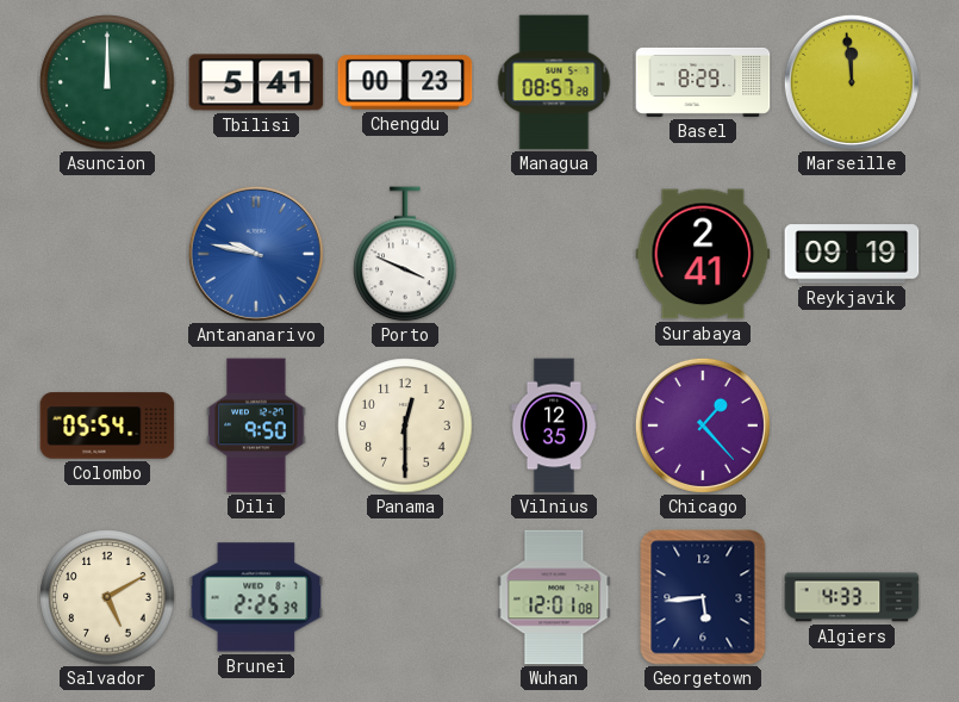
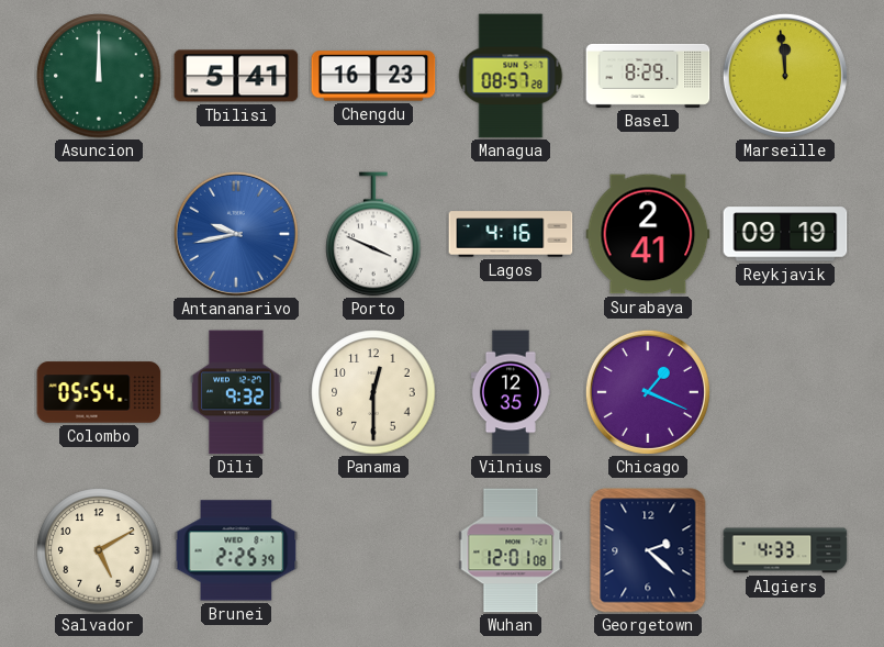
Chengdu: 00:23 -> 16:23
Antananarivo: 9:47 -> 9:43
Lagos: none -> 4:16
Dili: 9:50 -> 9:32
Chicago: 1:23 -> 1:19
Georgetown: 5:44 -> 2:22
